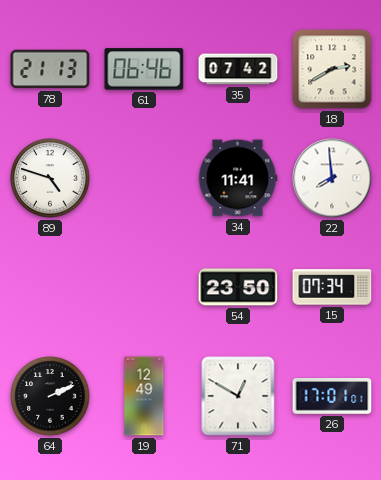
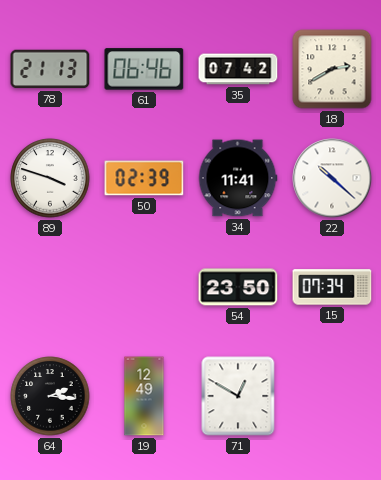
89: 4:48 -> 3:48
50: none -> 02:39
22: 7:59 -> 10:22
64: 2:11 -> 2:16
26: 17:01 -> none
